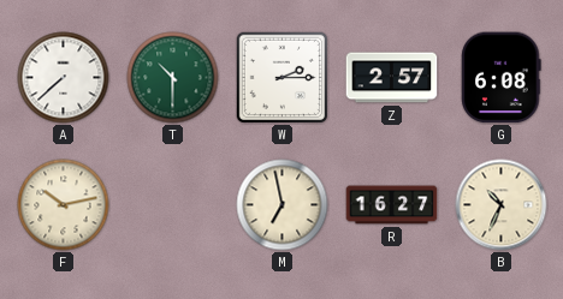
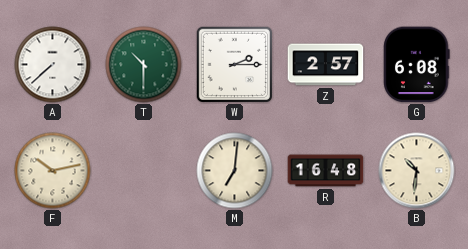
M: 6:58 -> 7:01
R: 16:27 -> 16:48
B: 10:34 -> 10:31
